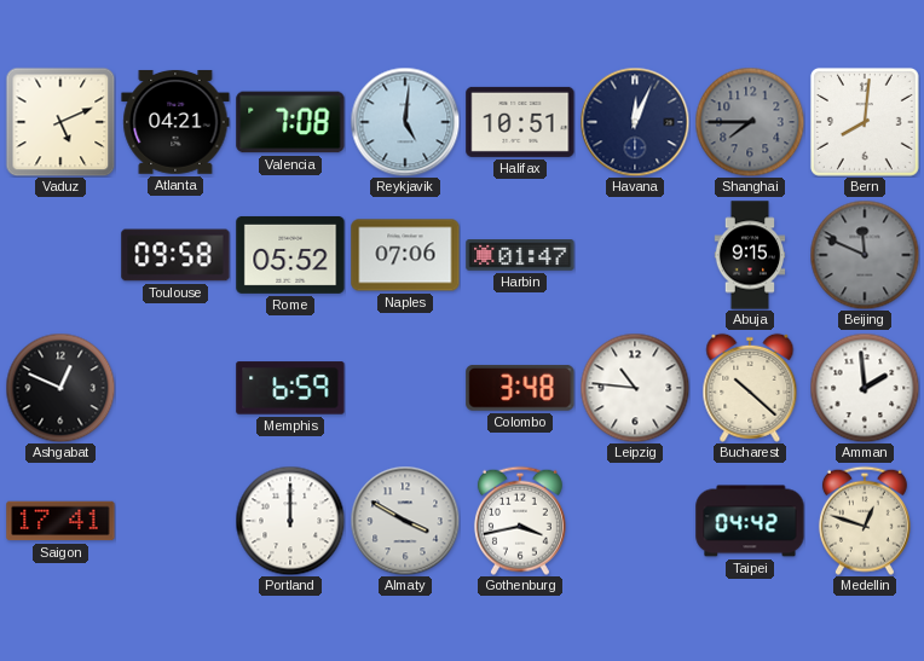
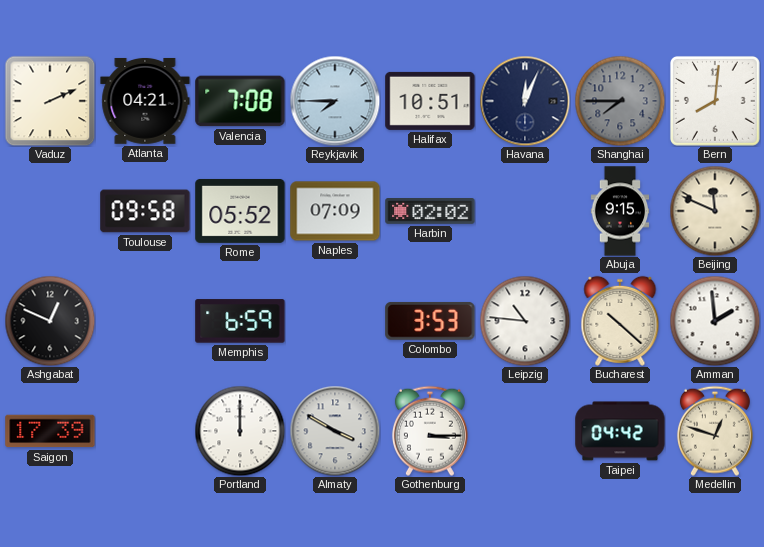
Vaduz: 5:11 -> 2:11
Reykjavik: 5:01 -> 7:45
Naples: 07:06 -> 07:09
Harbin: 01:47 -> 02:02
Beijing dial: grey -> cream
Colombo: 3:48 -> 3:53
Saigon: 17:41 -> 17:39
Gothenburg: 3:43 -> 3:15
